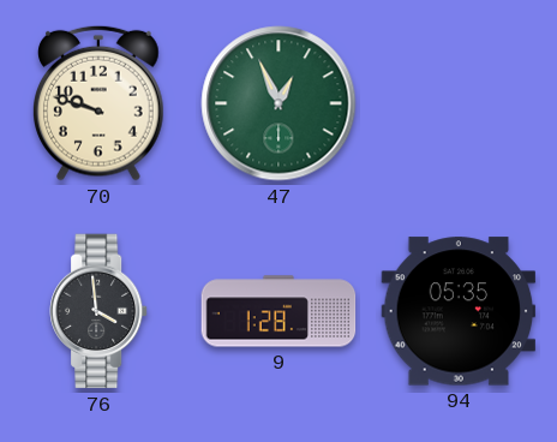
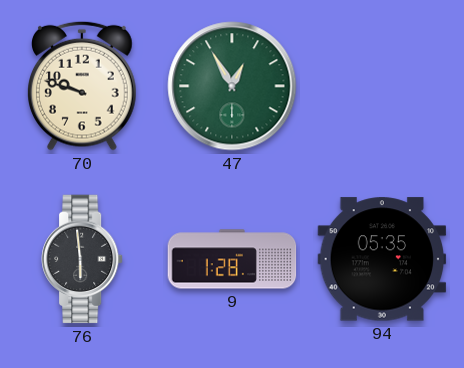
47: 12:56 -> 12:55
76: 3:59 -> 5:59
